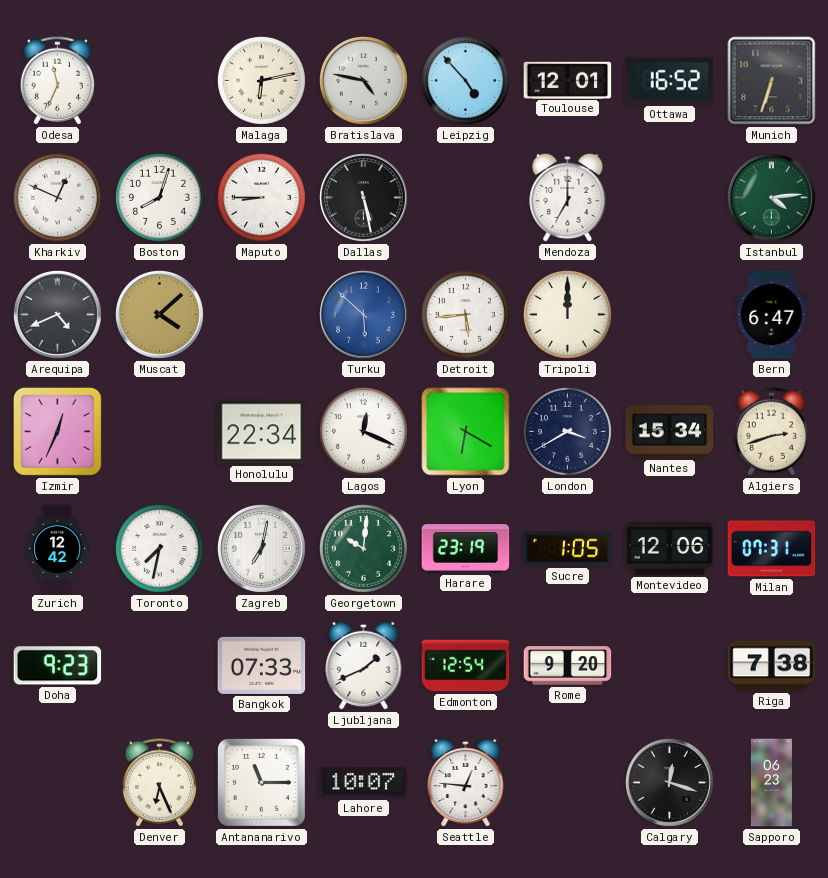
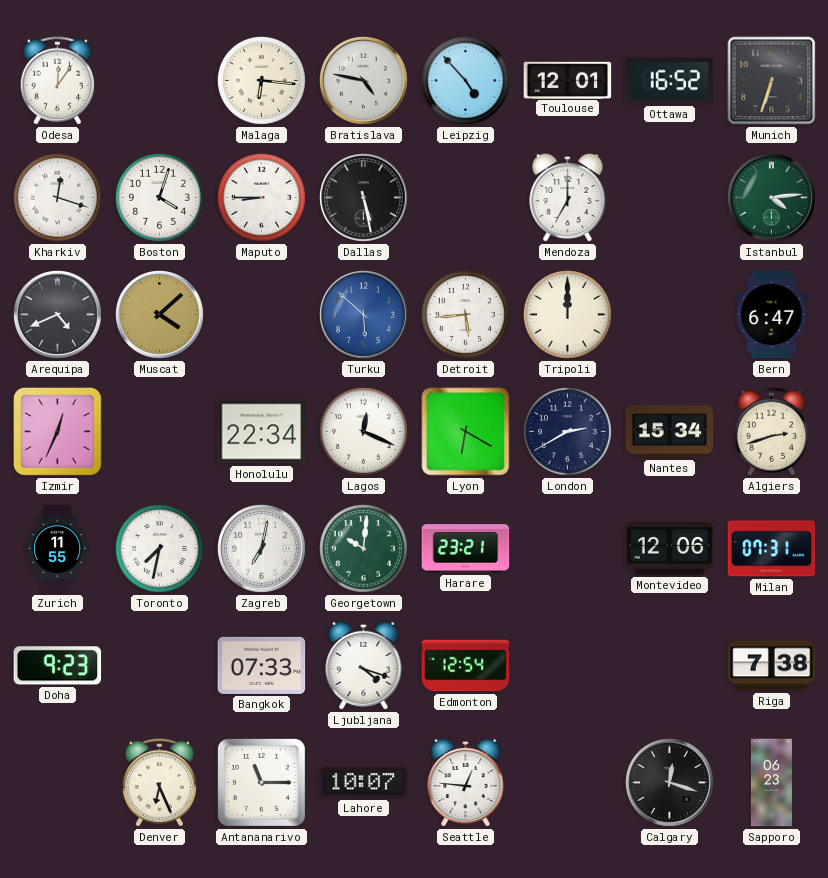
Odesa: 11:34 -> 12:06
Malaga: 6:13 -> 6:16
Kharkiv: 12:49 -> 12:18
Boston: 8:03 -> 4:03
London: 3:40 -> 2:40
Zurich: 12:42 -> 11:55
Harare: 23:19 -> 23:21
Sucre: 1:05 -> none
Ljubljana: 1:41 -> 4:18
Rome: 9:20 -> none
